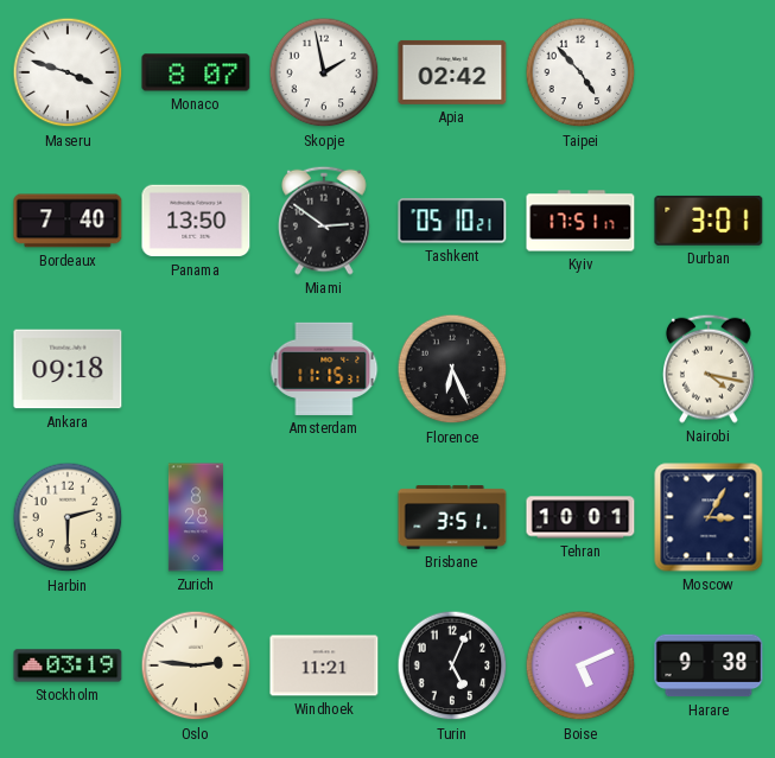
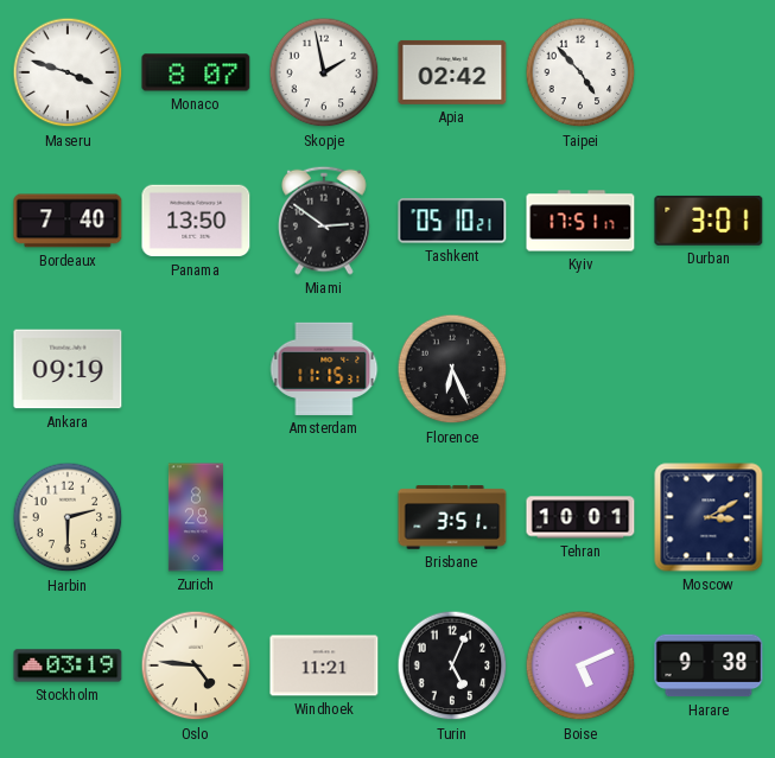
Ankara: 09:18 -> 09:19
Nairobi: 4:17 -> none
Moscow: 3:05 -> 3:10
Oslo: 2:46 -> 4:46
